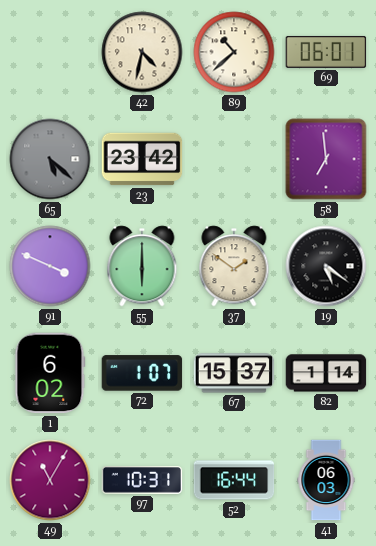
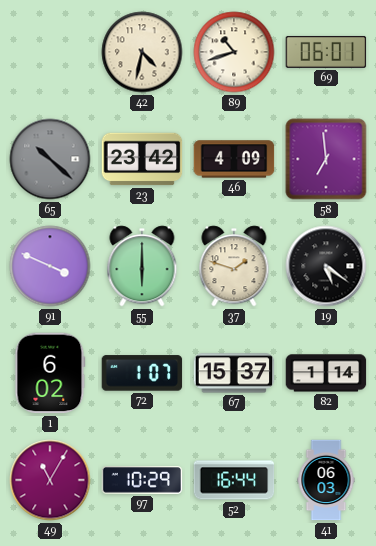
89: 10:38 -> 10:42
65: 5:22 -> 10:22
46: none -> 4:09
37: 1:51 -> 1:48
97: 10:31 -> 10:29
